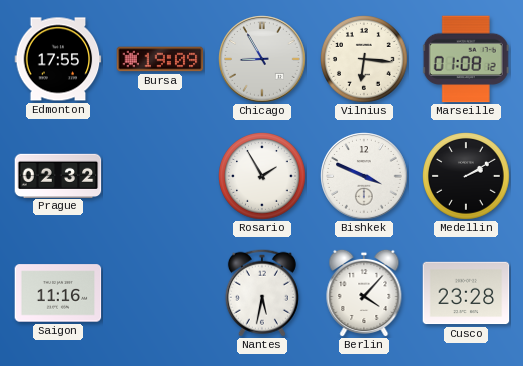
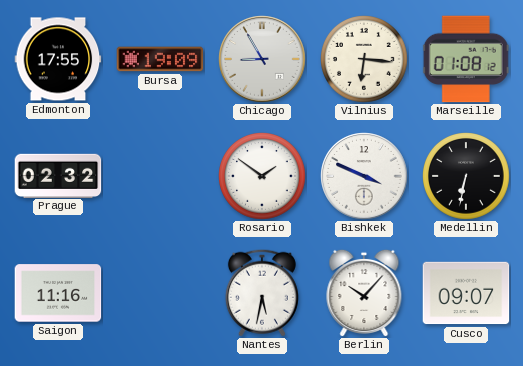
Rosario: 1:55 -> 1:51
Medellin: 2:10 -> 6:32
Berlin: 4:07 -> 10:07
Cusco: 23:28 -> 09:07
